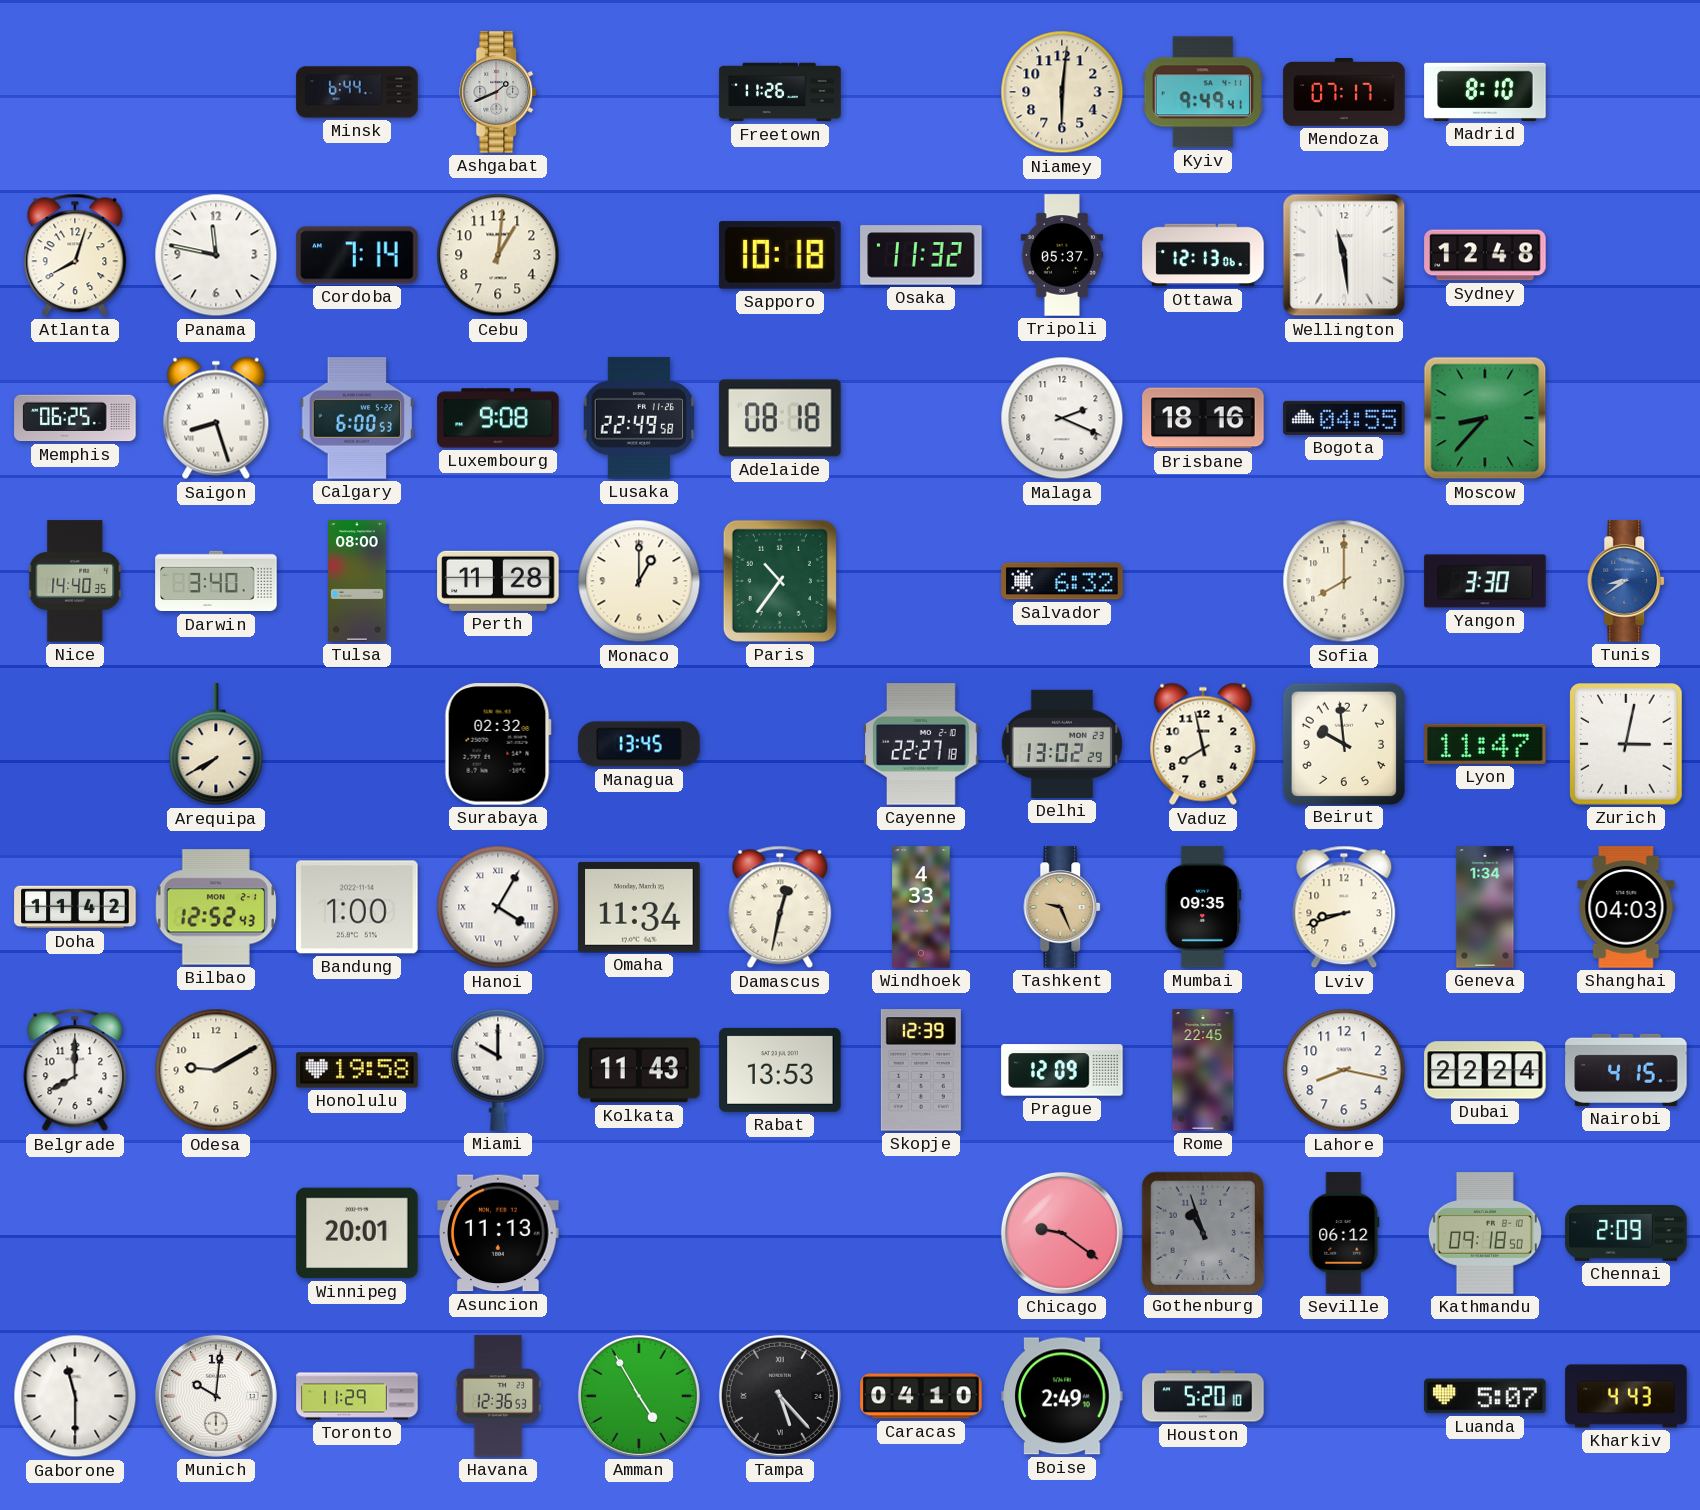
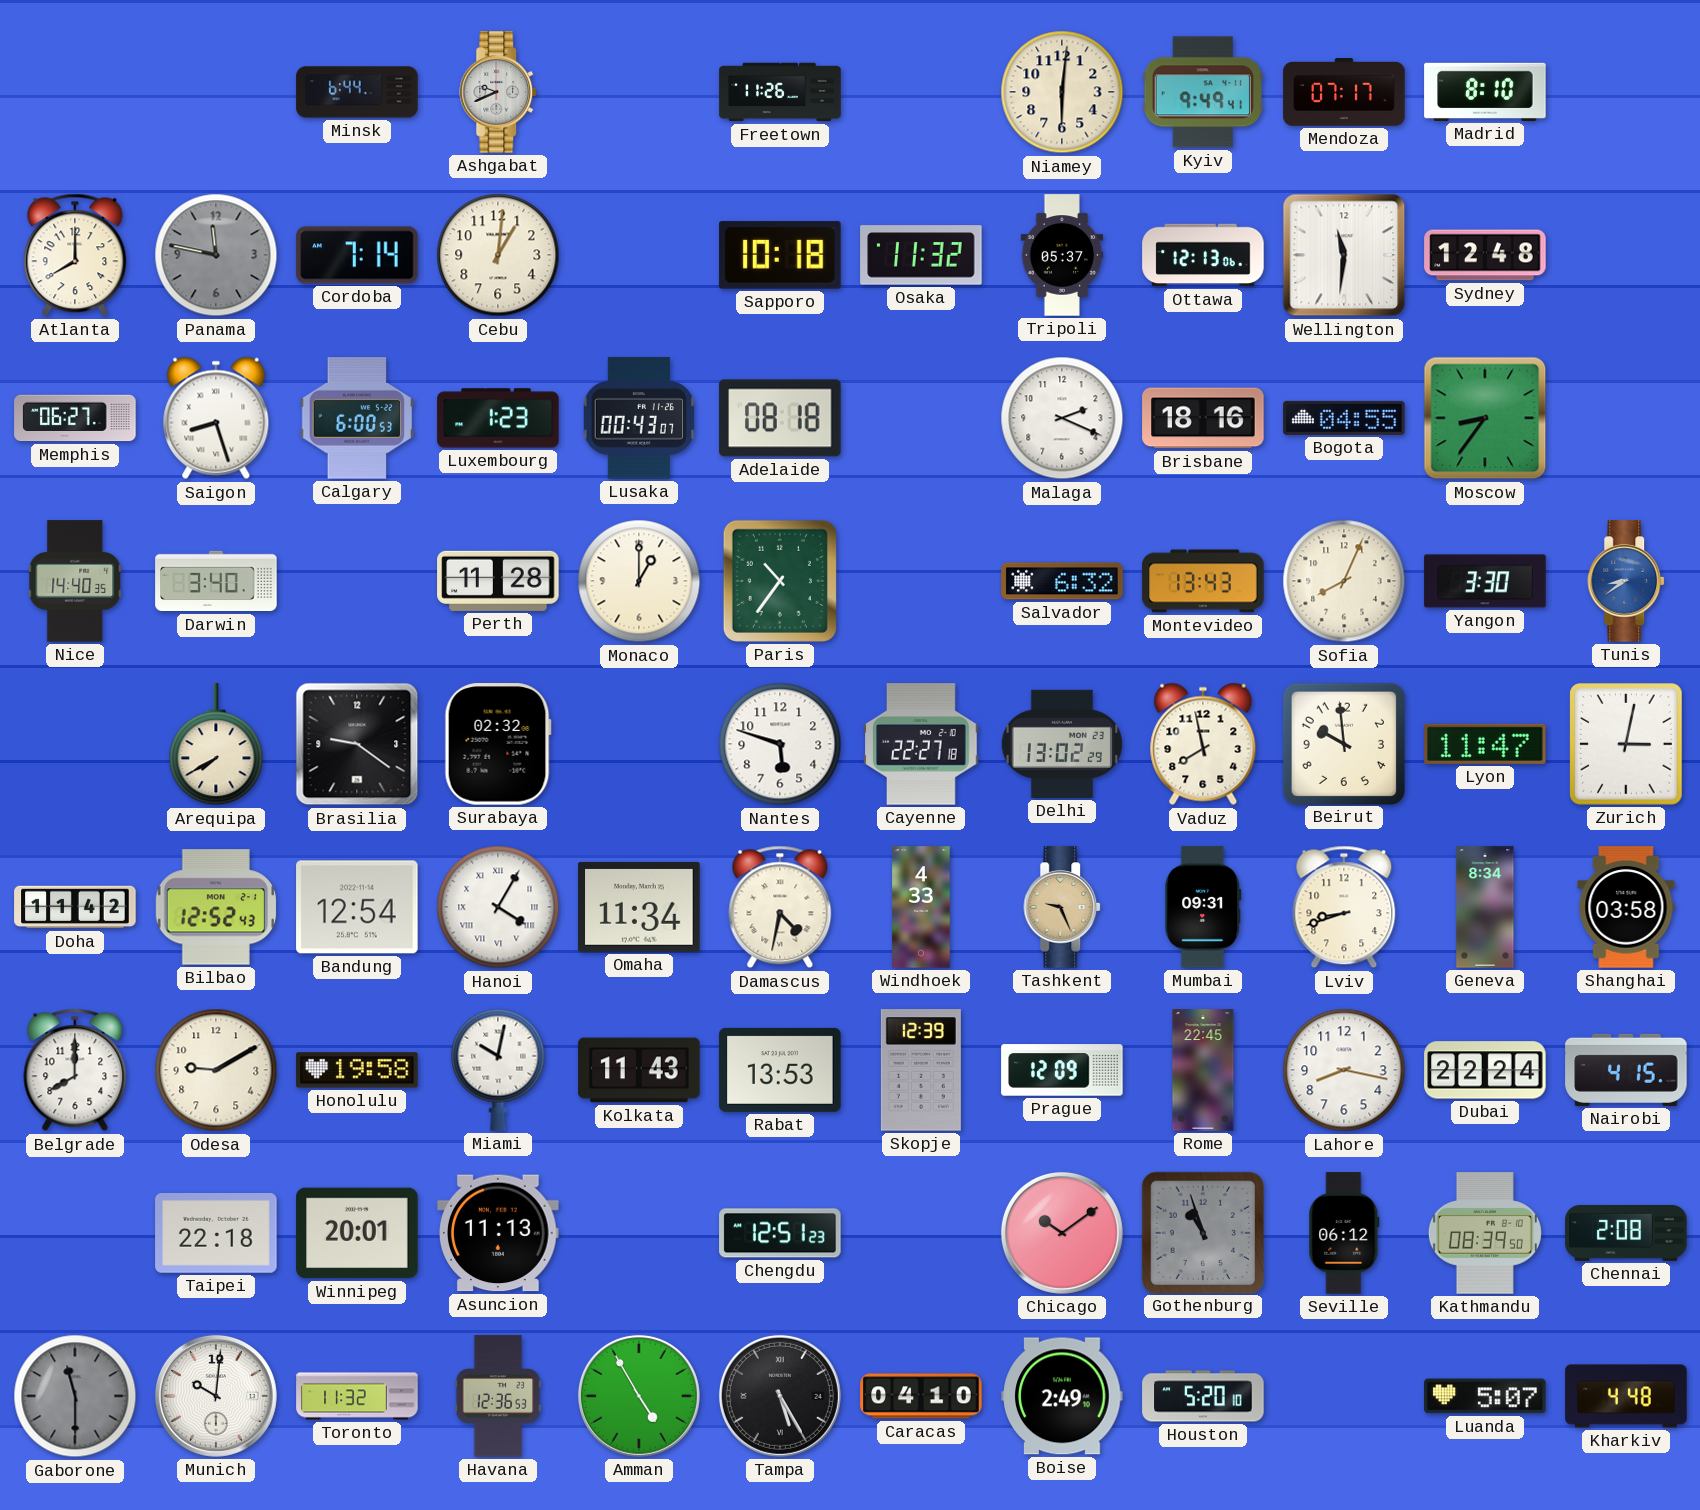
Ashgabat: 1:41 -> 9:41
Atlanta: 8:03 -> 8:00
Panama dial: white -> grey
Wellington: 11:29 -> 11:31
Memphis: 06:25 -> 06:27
Luxembourg: 9:08 -> 1:23
Lusaka: 22:49 -> 00:43
Moscow: 8:37 -> 8:36
Tulsa: 08:00 -> none
Montevideo: none -> 13:43
Sofia: 8:00 -> 8:04
Brasilia: none -> 9:21
Managua: 13:45 -> none
Nantes: none -> 5:48
Bandung: 1:00 -> 12:54
Damascus: 12:32 -> 4:32
Mumbai: 09:35 -> 09:31
Geneva: 1:34 -> 8:34
Shanghai: 04:03 -> 03:58
Miami: 10:00 -> 10:02
Taipei: none -> 22:18
Chengdu: none -> 12:51
Chicago: 9:21 -> 10:09
Kathmandu: 09:18 -> 08:39
Chennai: 2:09 -> 2:08
Gaborone dial: white -> grey
Toronto: 11:29 -> 11:32
Tampa: 5:23 -> 5:25
Kharkiv: 4:43 -> 4:48
